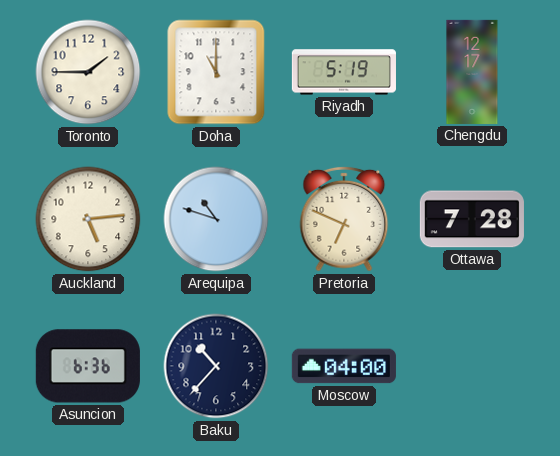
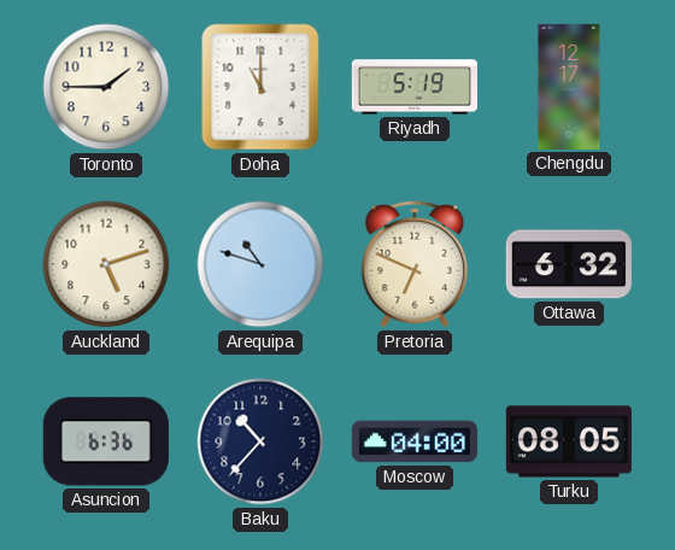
Auckland: 5:14 -> 5:12
Ottawa: 7:28 -> 6:32
Turku: none -> 08:05
